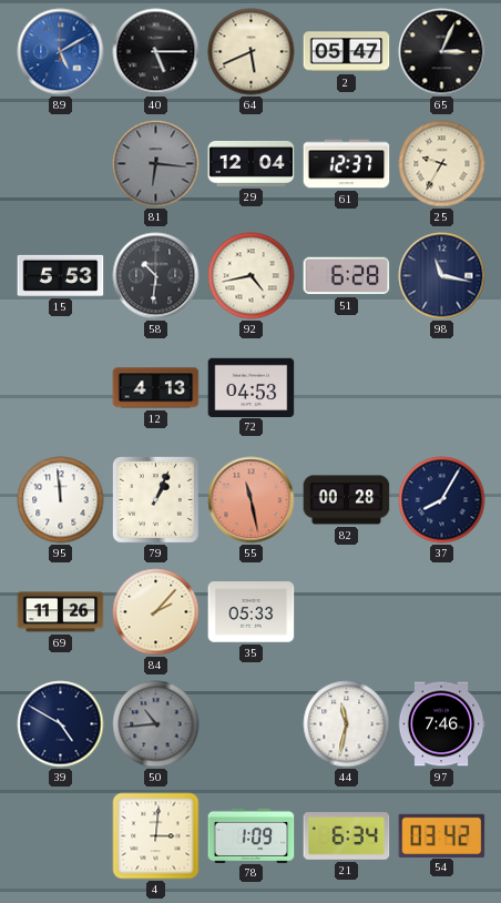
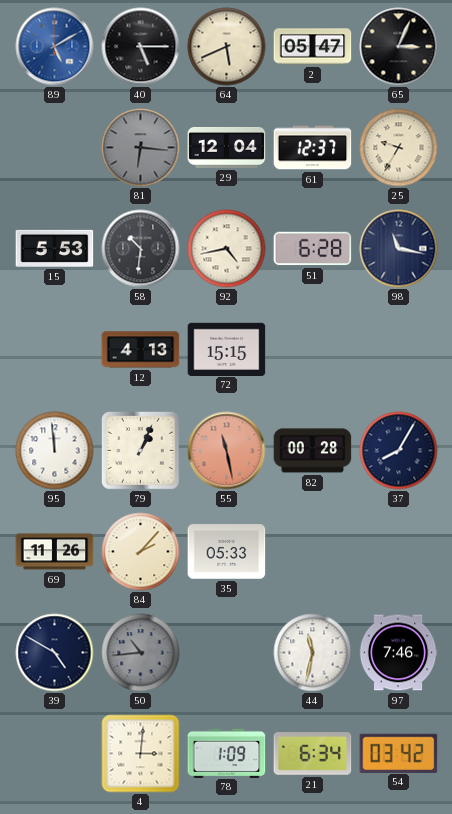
72: 04:53 -> 15:15
